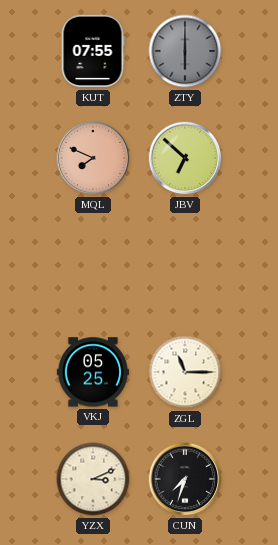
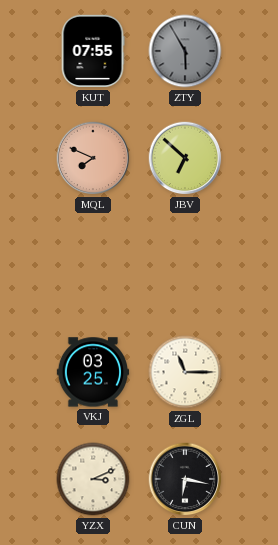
ZTY: 6:00 -> 5:55
VKJ: 05:25 -> 03:25
CUN: 7:33 -> 6:17
